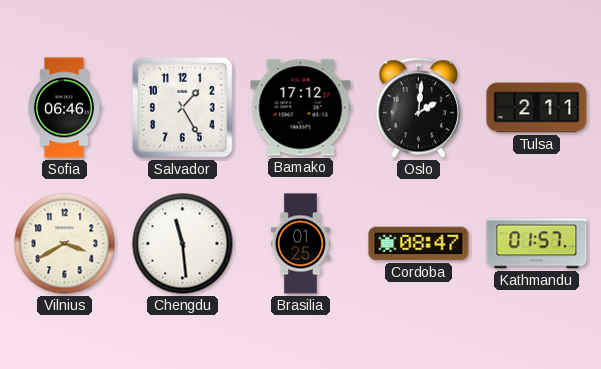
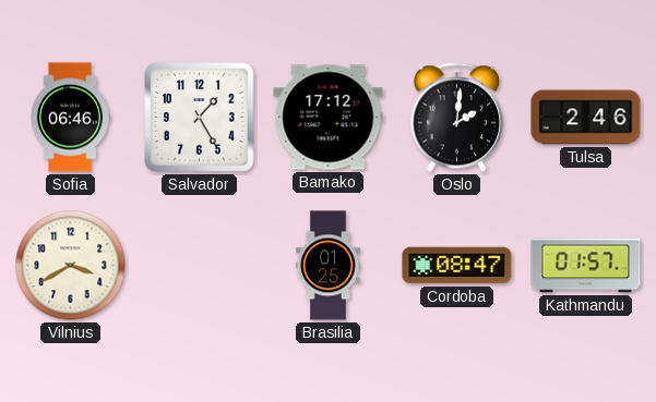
Tulsa: 2:11 -> 2:46
Chengdu: 11:29 -> none
